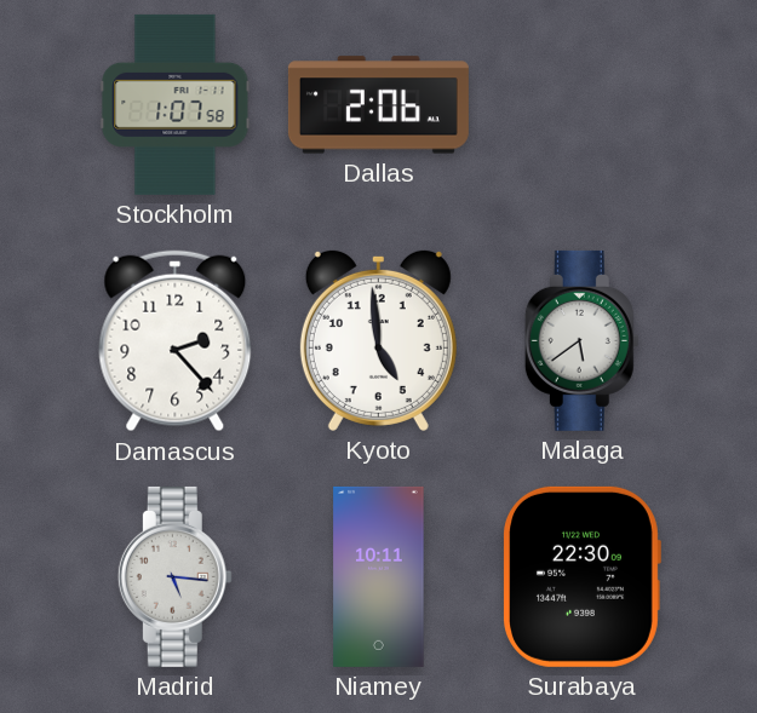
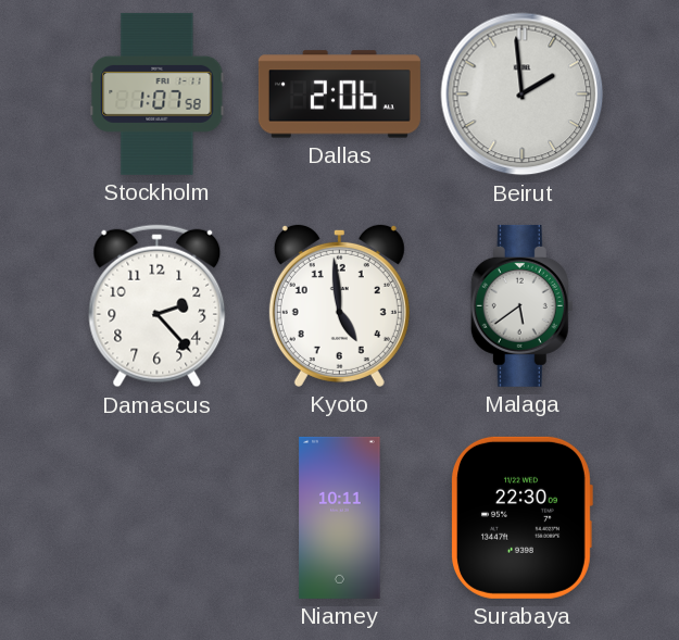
Beirut: none -> 1:59
Madrid: 5:16 -> none
